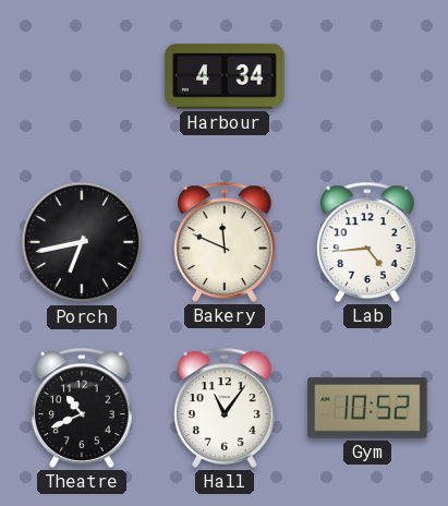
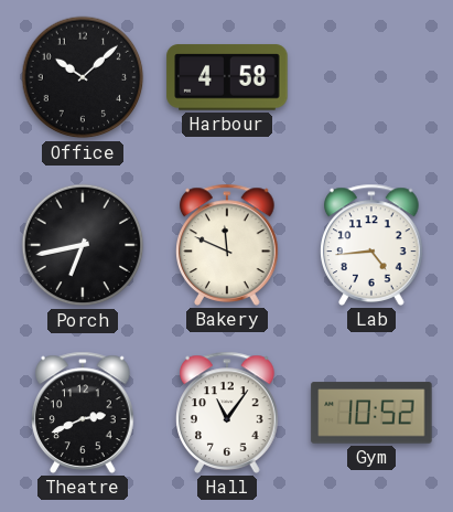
Office: none -> 10:08
Harbour: 4:34 -> 4:58
Theatre: 10:41 -> 2:41
